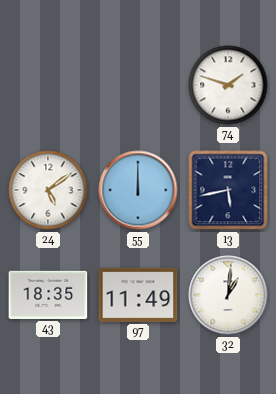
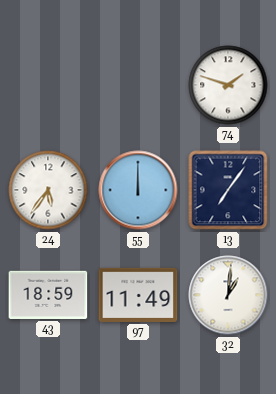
24: 5:09 -> 5:36
13: 5:43 -> 7:06
43: 18:35 -> 18:59
